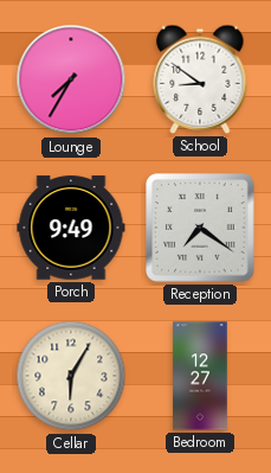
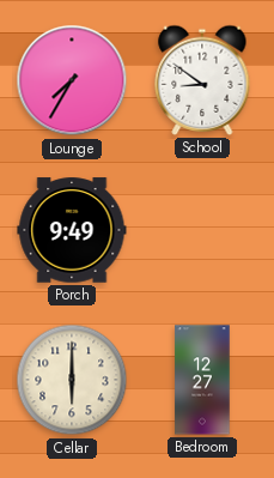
Reception: 7:21 -> none
Cellar: 6:05 -> 6:00
